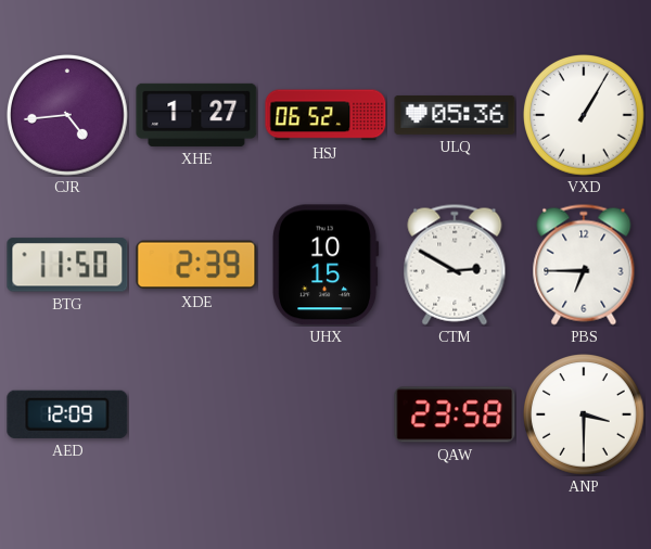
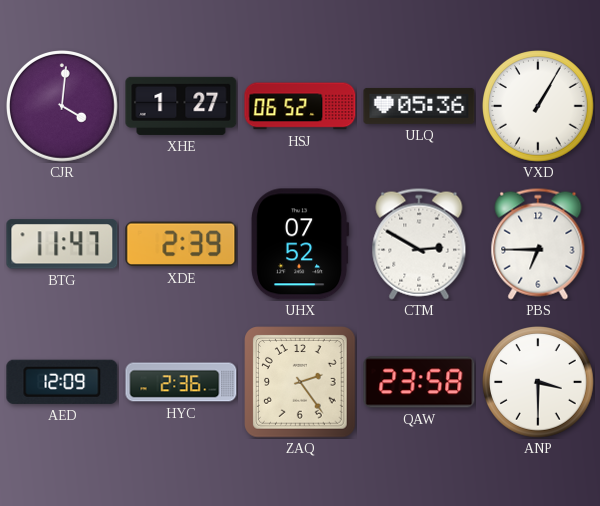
CJR: 4:44 -> 4:01
BTG: 11:50 -> 11:47
UHX: 10:15 -> 07:52
HYC: none -> 2:36
ZAQ: none -> 2:24
